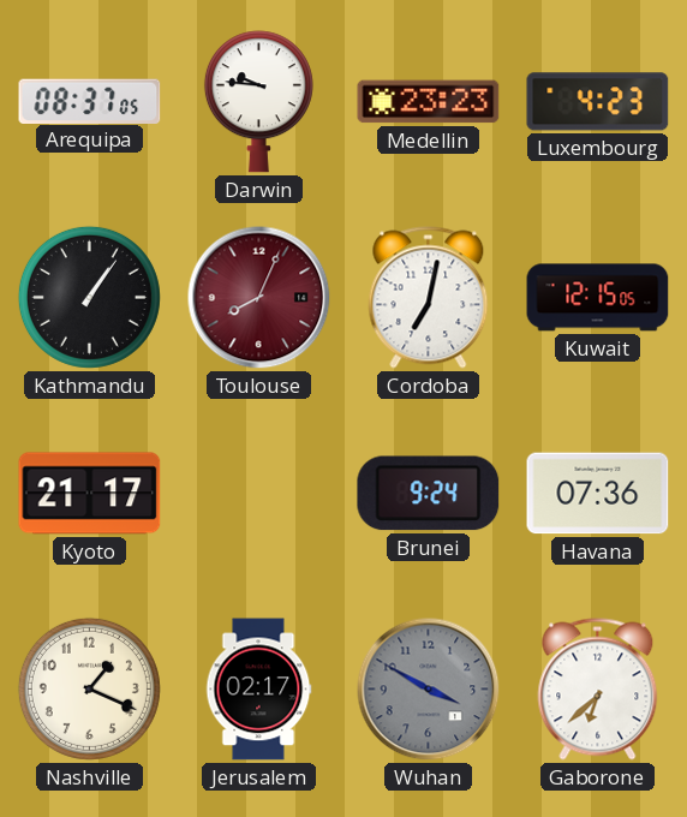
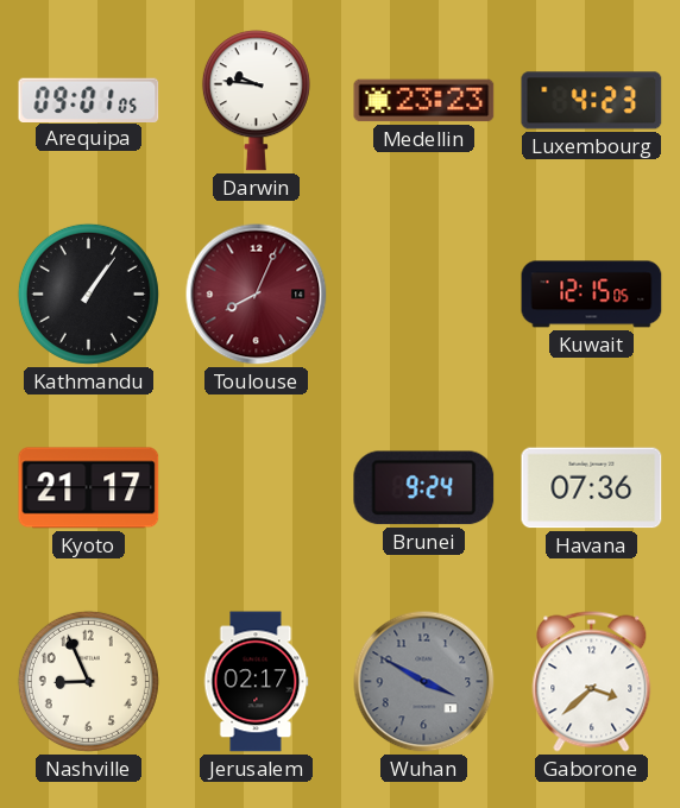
Arequipa: 08:37 -> 09:01
Cordoba: 7:02 -> none
Nashville: 1:19 -> 8:56
Gaborone: 6:38 -> 3:38
